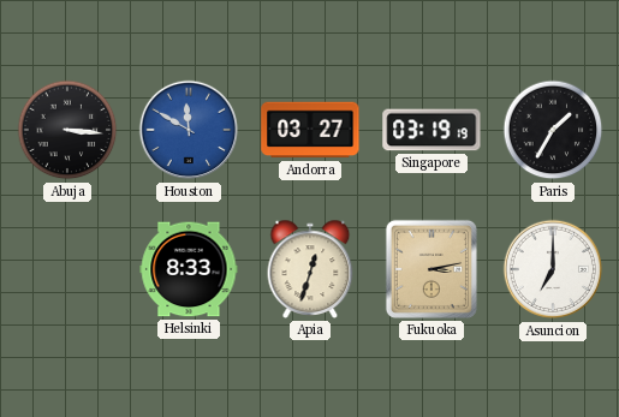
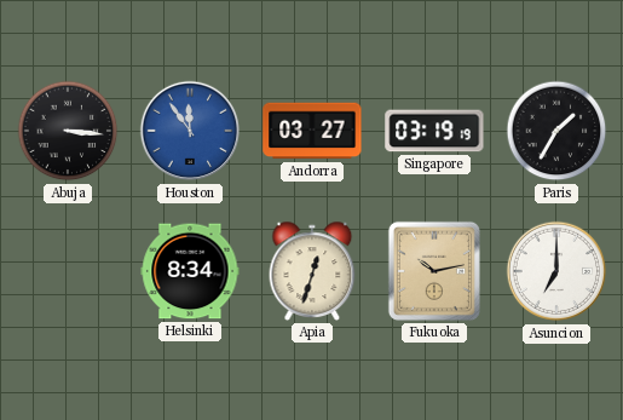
Houston: 11:50 -> 11:54
Helsinki: 8:33 -> 8:34
Fukuoka: 3:13 -> 10:13
